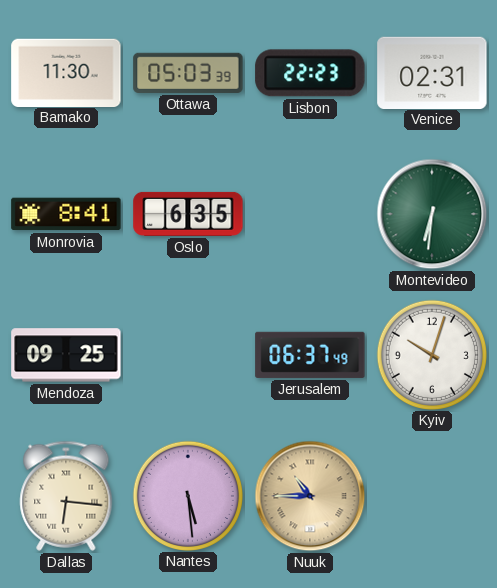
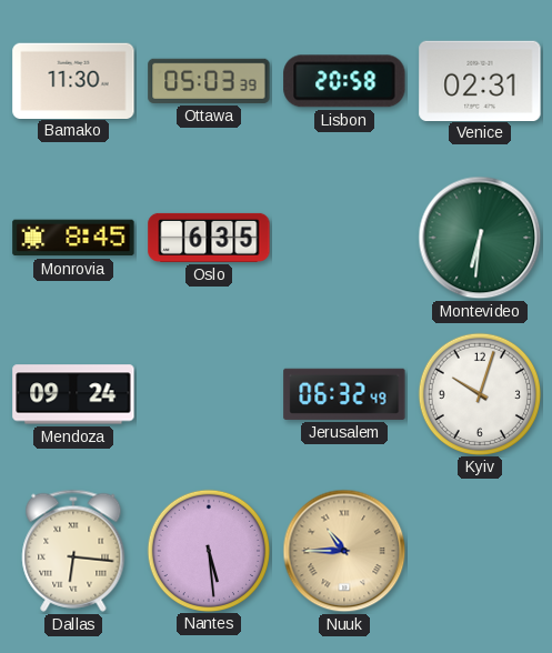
Lisbon: 22:23 -> 20:58
Monrovia: 8:41 -> 8:45
Mendoza: 09:25 -> 09:24
Jerusalem: 06:37 -> 06:32
